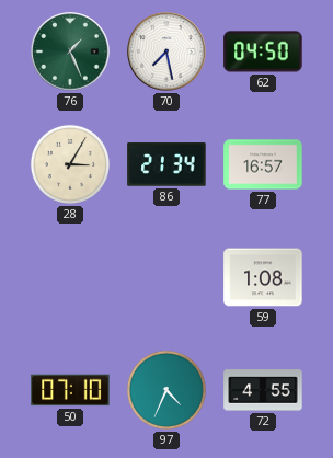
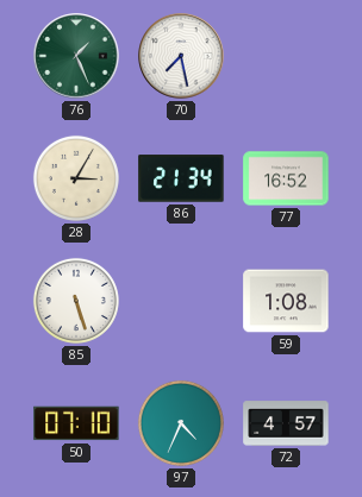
62: 04:50 -> none
77: 16:57 -> 16:52
85: none -> 5:27
72: 4:55 -> 4:57
